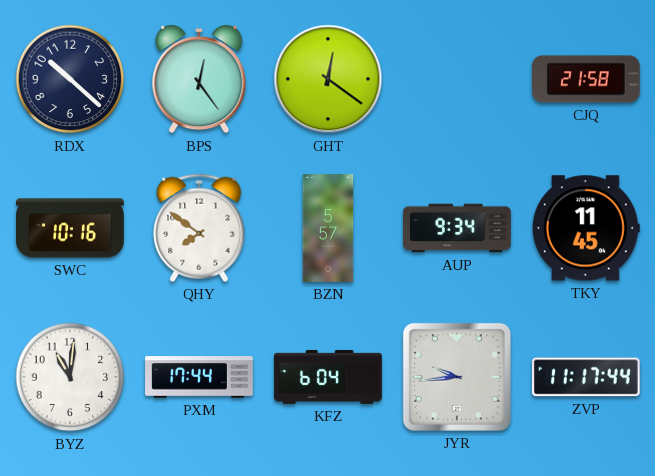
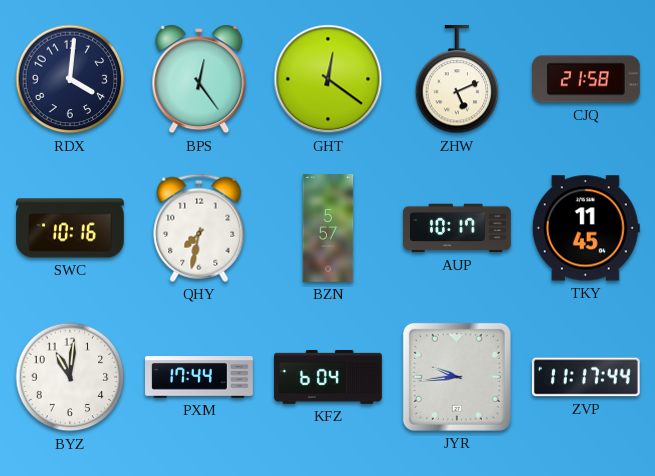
RDX: 10:22 -> 4:01
ZHW: none -> 5:11
QHY: 7:51 -> 7:32
AUP: 9:34 -> 10:17
